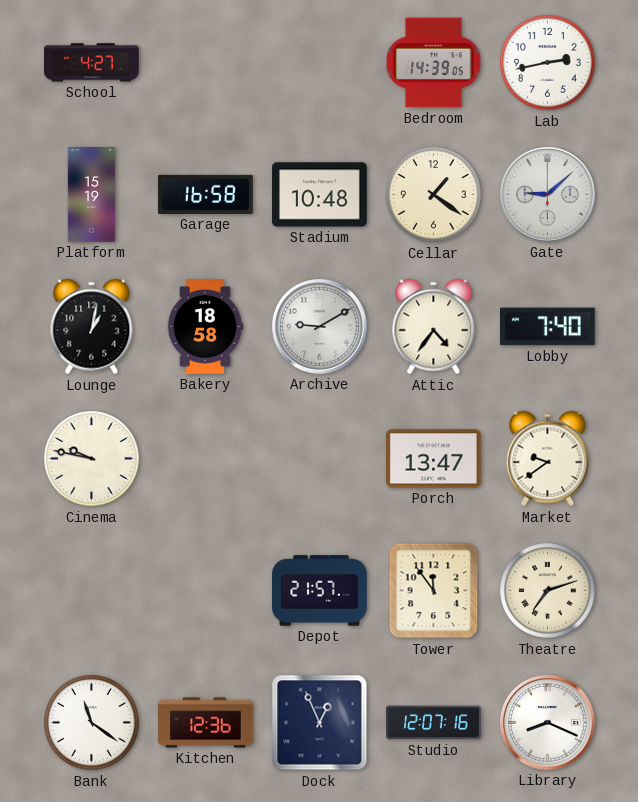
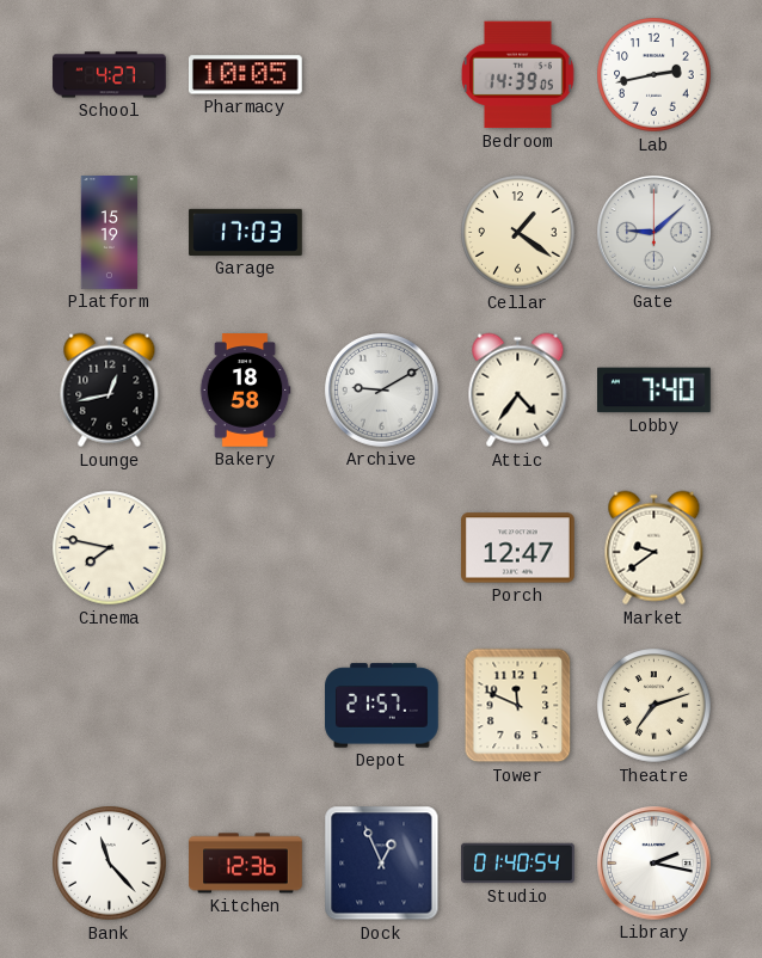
Pharmacy: none -> 10:05
Garage: 16:58 -> 17:03
Stadium: 10:48 -> none
Lounge: 1:02 -> 12:43
Cinema: 9:47 -> 7:47
Porch: 13:47 -> 12:47
Tower: 11:54 -> 11:49
Bank: 11:21 -> 11:23
Studio: 12:07 -> 01:40
Library: 8:19 -> 2:17
